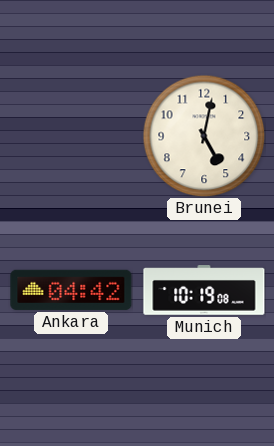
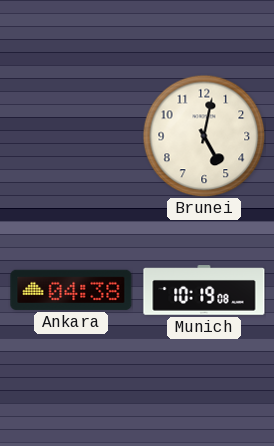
Ankara: 04:42 -> 04:38
